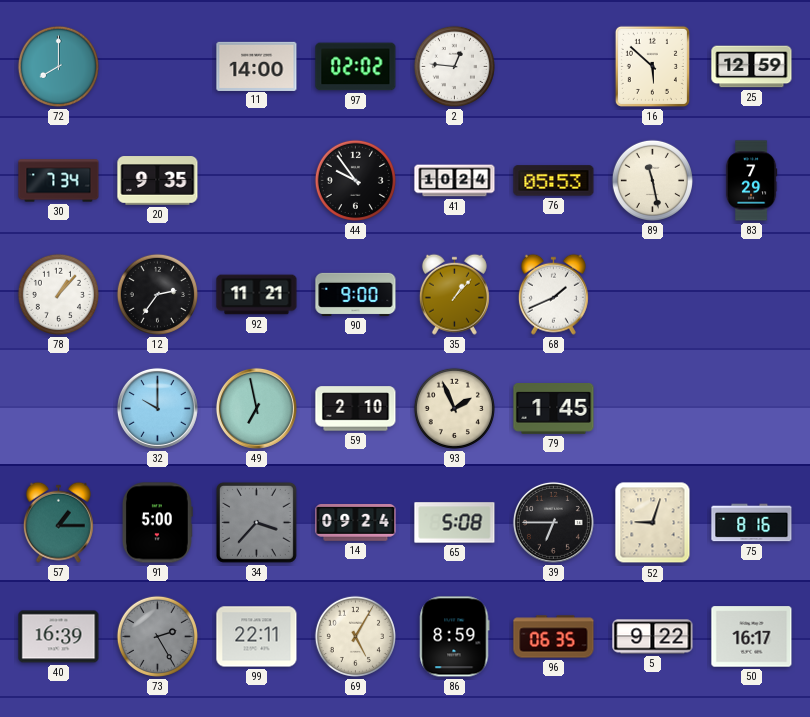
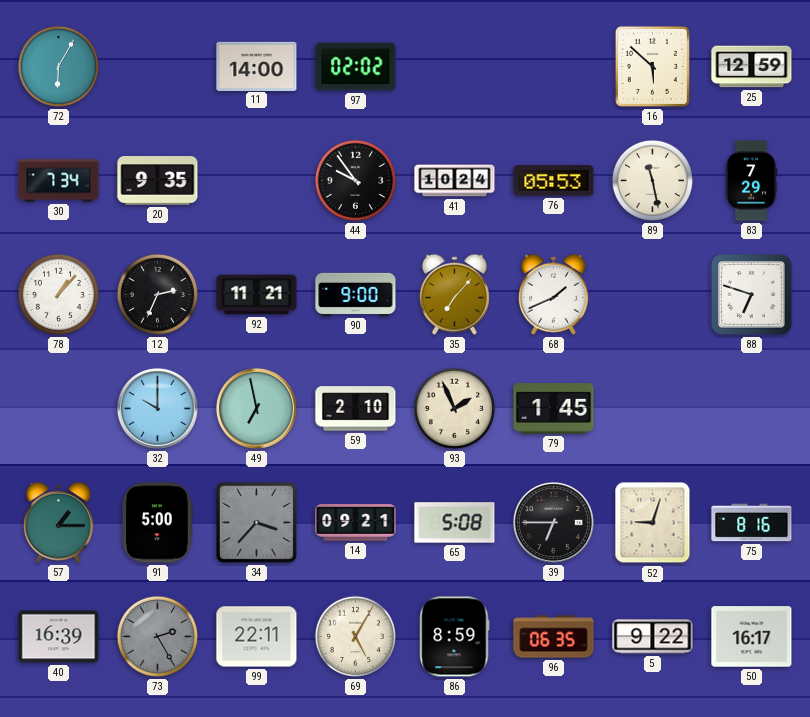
72: 8:00 -> 6:05
2: 12:46 -> none
12: 2:36 -> 2:34
35: 1:07 -> 7:07
88: none -> 6:48
14: 09:24 -> 09:21
